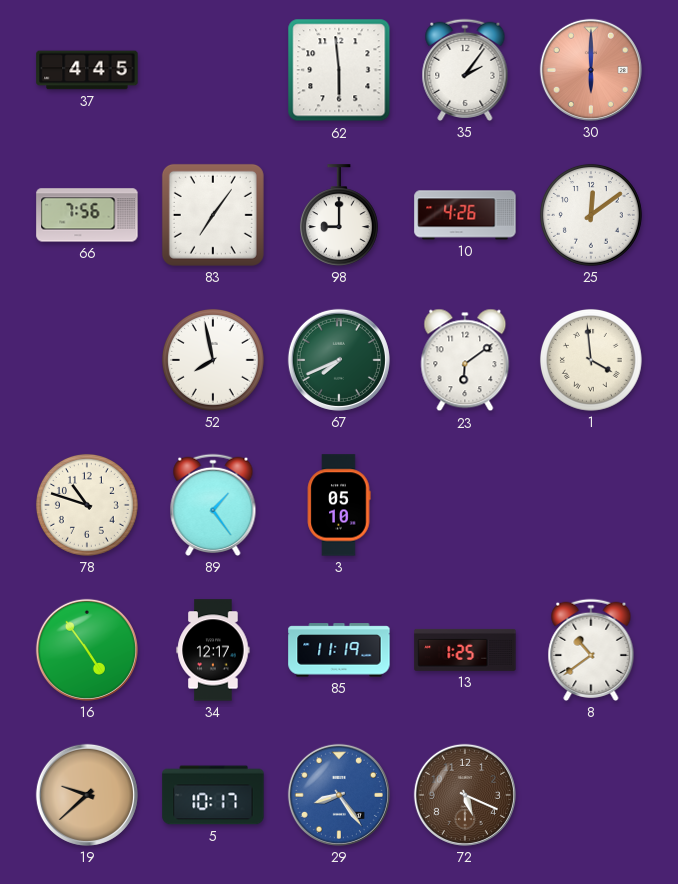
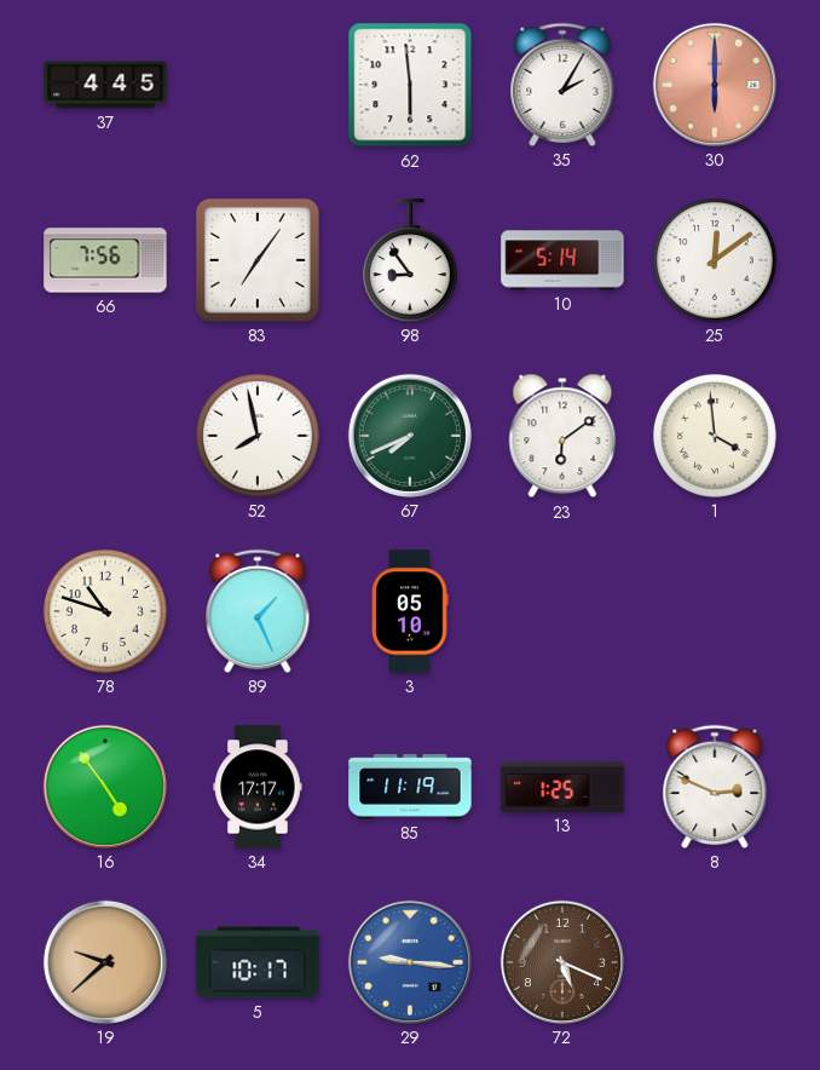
35: 2:06 -> 2:05
98: 9:00 -> 8:54
10: 4:26 -> 5:14
89: 1:24 -> 1:26
34: 12:17 -> 17:17
8: 10:39 -> 2:49
29: 8:24 -> 9:16
